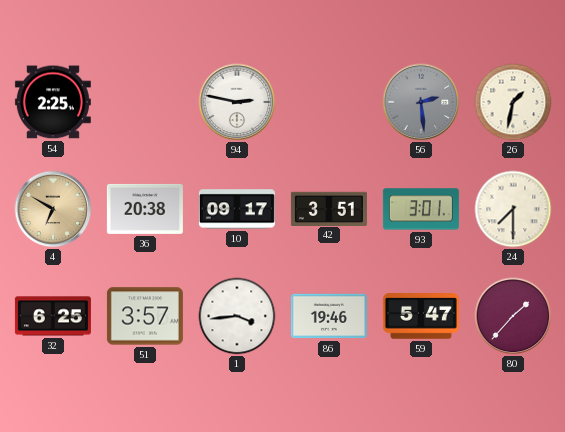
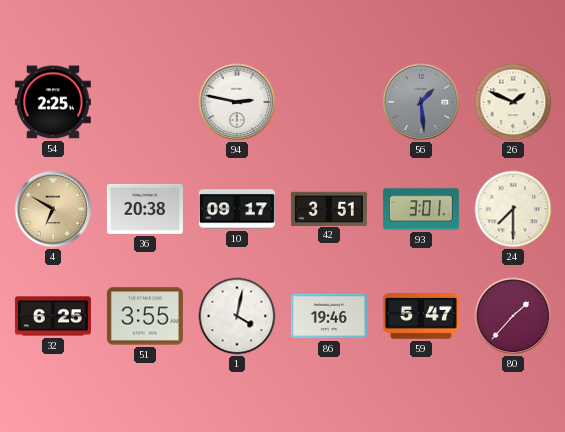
56: 2:29 -> 1:29
26: 1:32 -> 1:49
51: 3:57 -> 3:55
1: 3:44 -> 4:02
